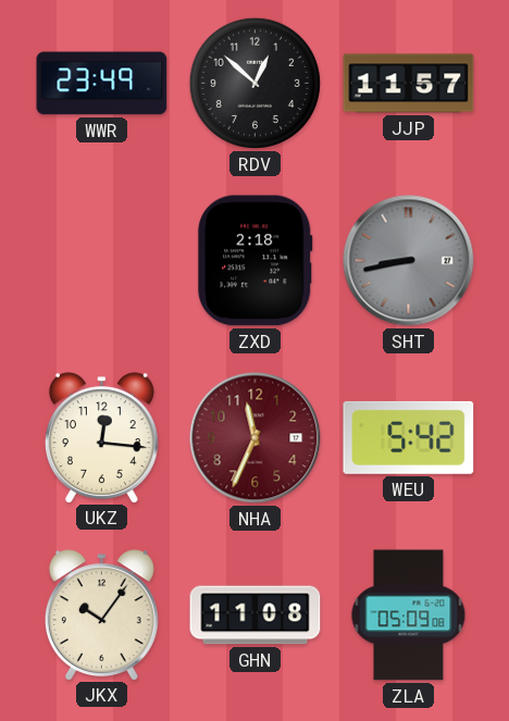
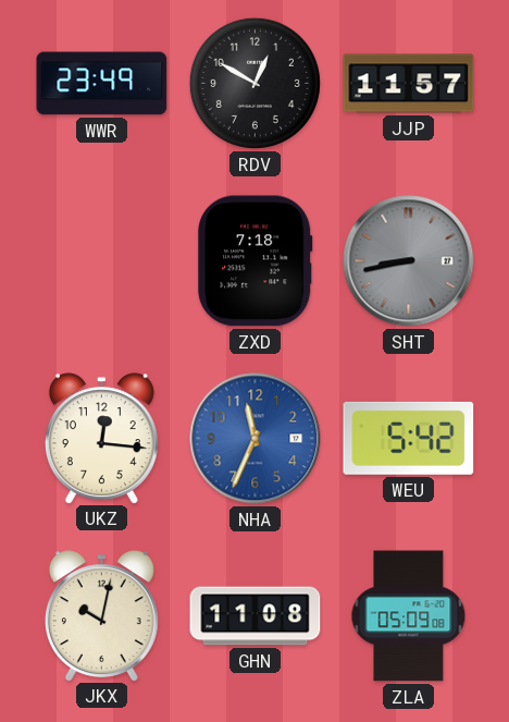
RDV: 12:52 -> 12:50
ZXD: 2:18 -> 7:18
NHA dial: burgundy -> blue
JKX: 10:06 -> 10:02
